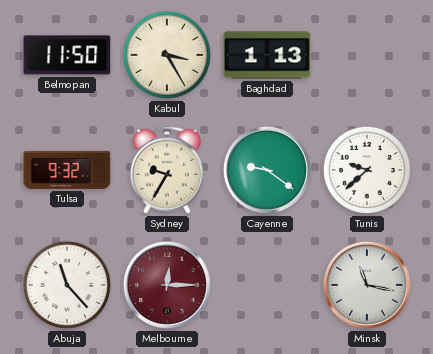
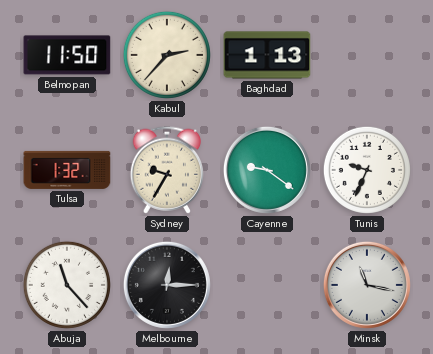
Kabul: 3:25 -> 2:37
Tulsa: 9:32 -> 1:32
Tunis: 9:38 -> 9:34
Melbourne dial: burgundy -> black
